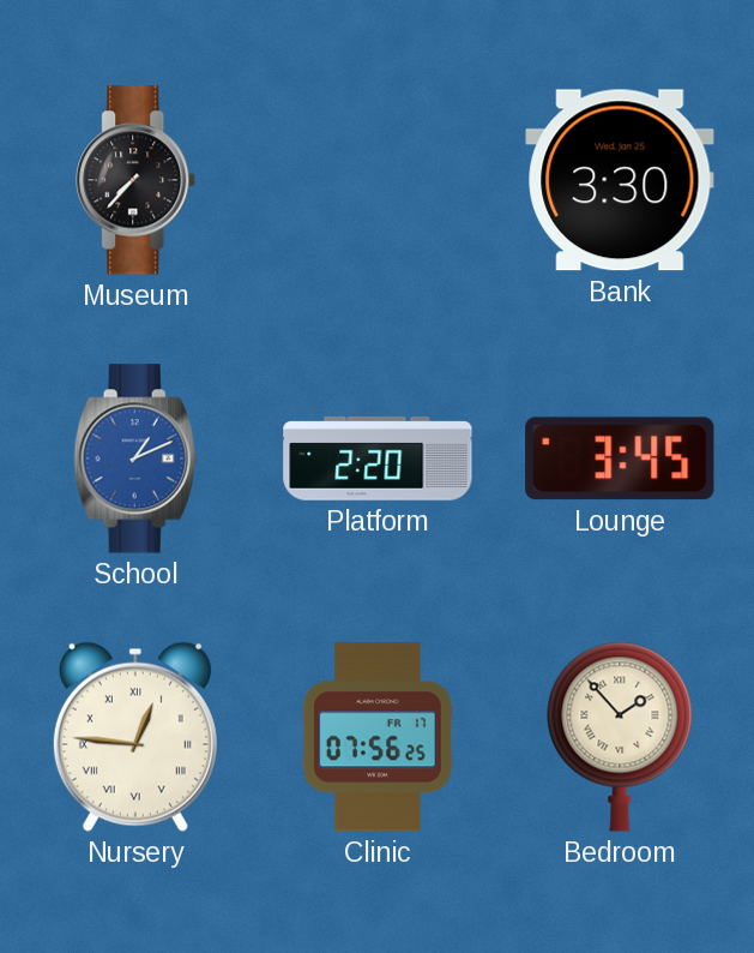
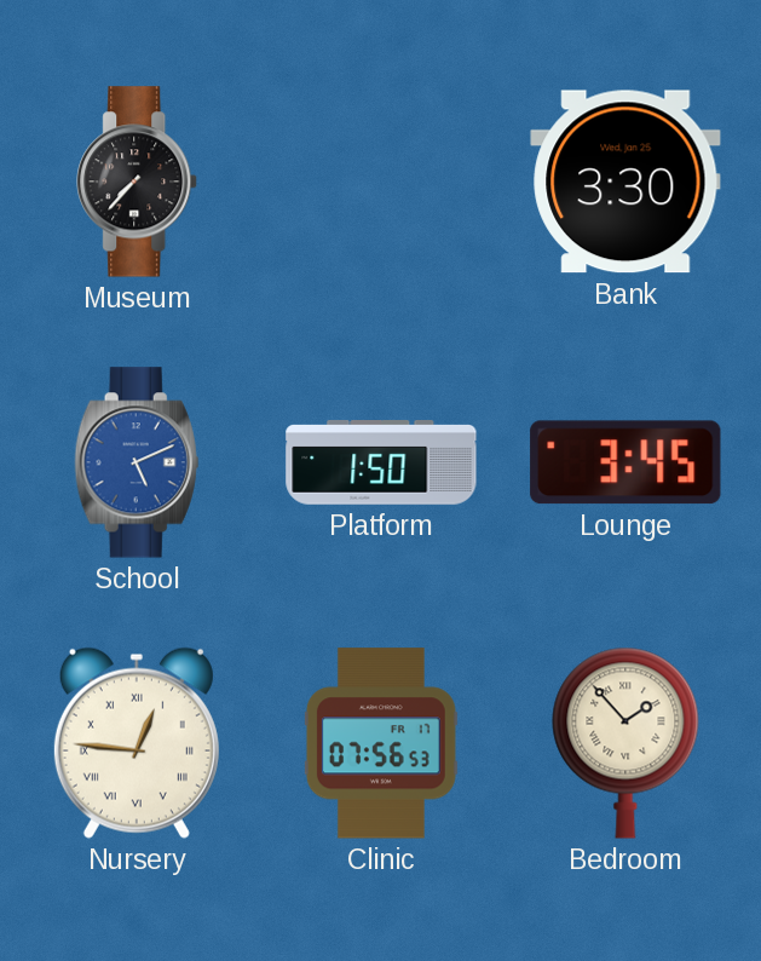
School: 1:11 -> 5:11
Platform: 2:20 -> 1:50
Clinic: 07:56:25 -> 07:56:53
